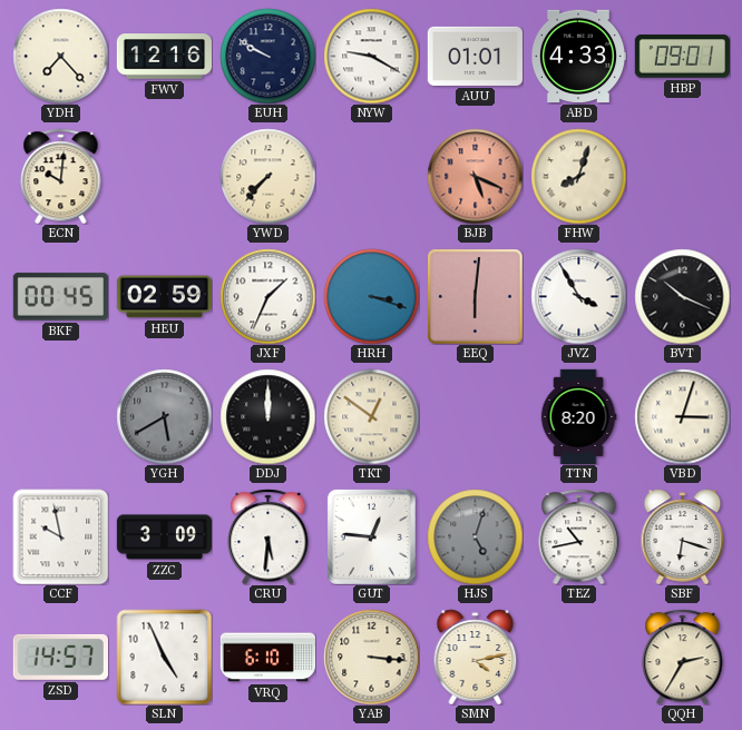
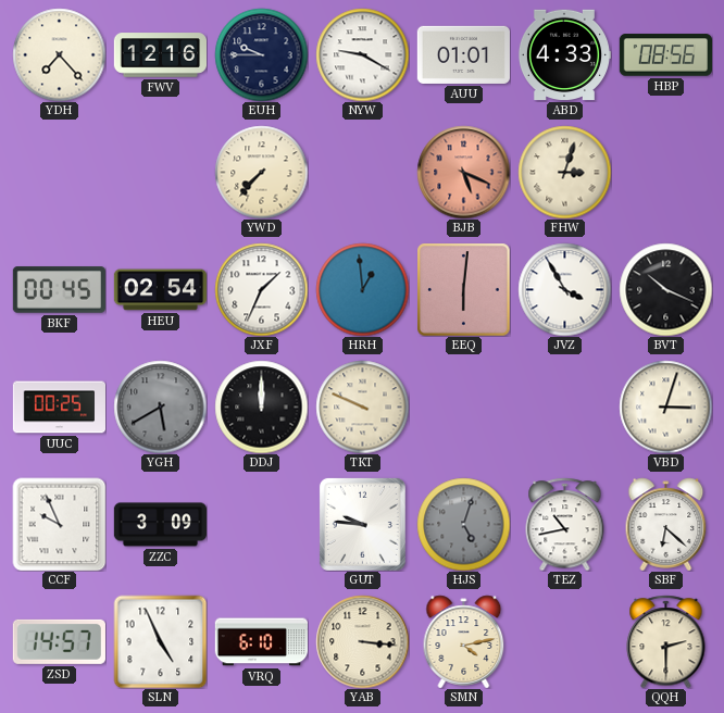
EUH: 9:50 -> 9:45
HBP: 09:01 -> 08:56
ECN: 10:01 -> none
FHW: 8:03 -> 3:03
HEU: 02:59 -> 02:54
HRH: 3:18 -> 12:59
UUC: none -> 00:25
TKT: 12:51 -> 9:49
TTN: 8:20 -> none
CCF: 9:58 -> 9:56
CRU: 5:31 -> none
GUT: 12:46 -> 9:46
SBF: 6:18 -> 6:22
QQH: 2:35 -> 2:30
